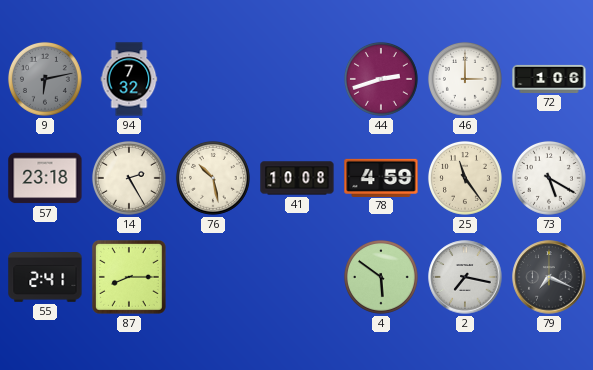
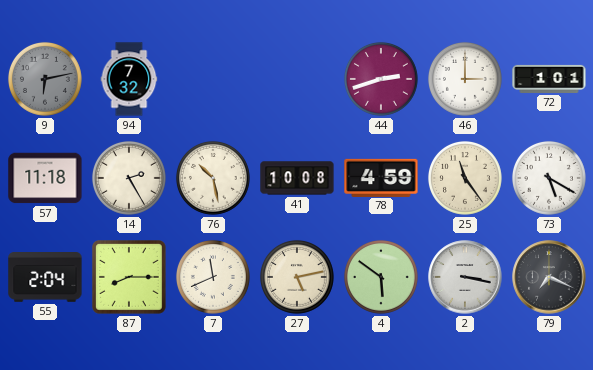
72: 1:06 -> 1:01
57: 23:18 -> 11:18
55: 2:41 -> 2:04
7: none -> 11:41
27: none -> 5:13
2: 7:17 -> 3:17
